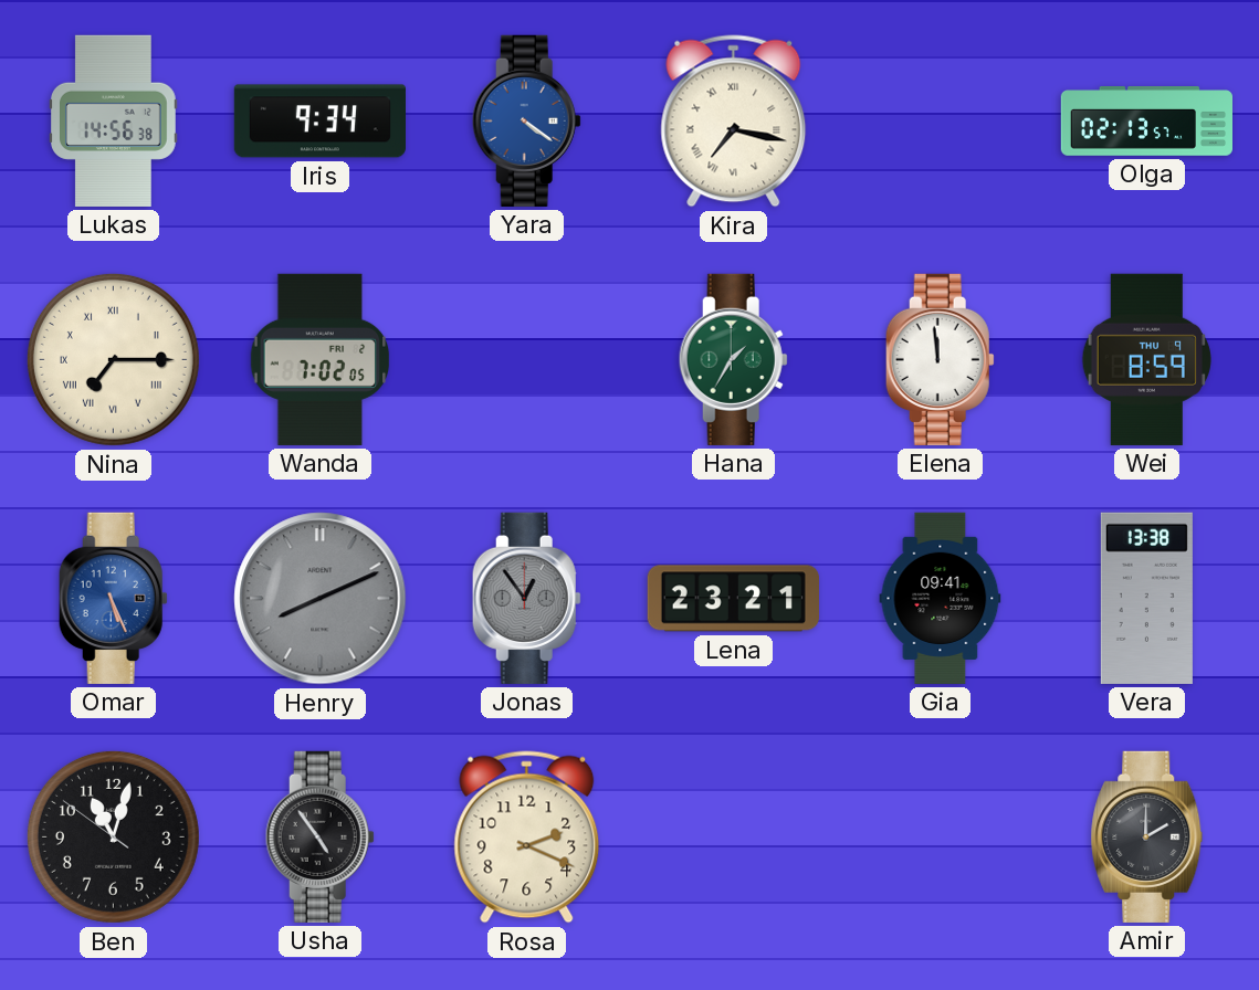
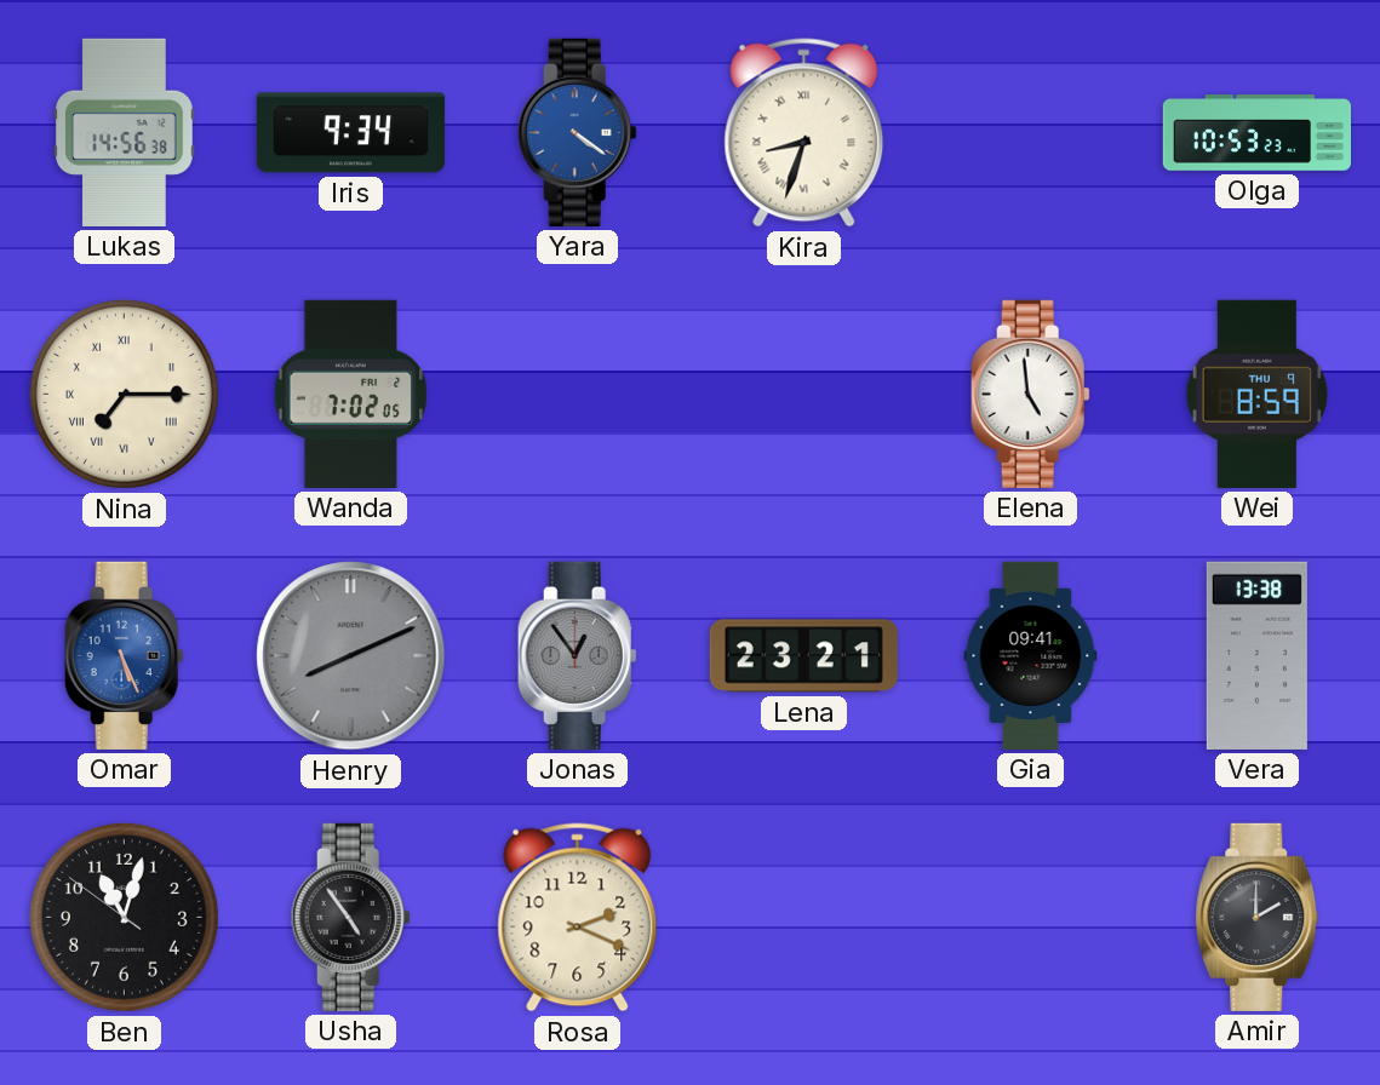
Kira: 7:17 -> 8:33
Olga: 02:13 -> 10:53
Hana: 1:35 -> none
Elena: 11:59 -> 4:59
